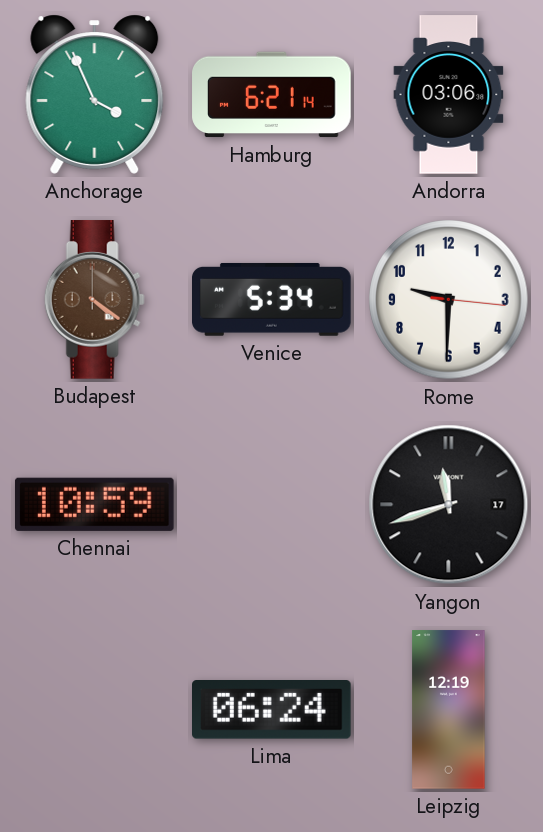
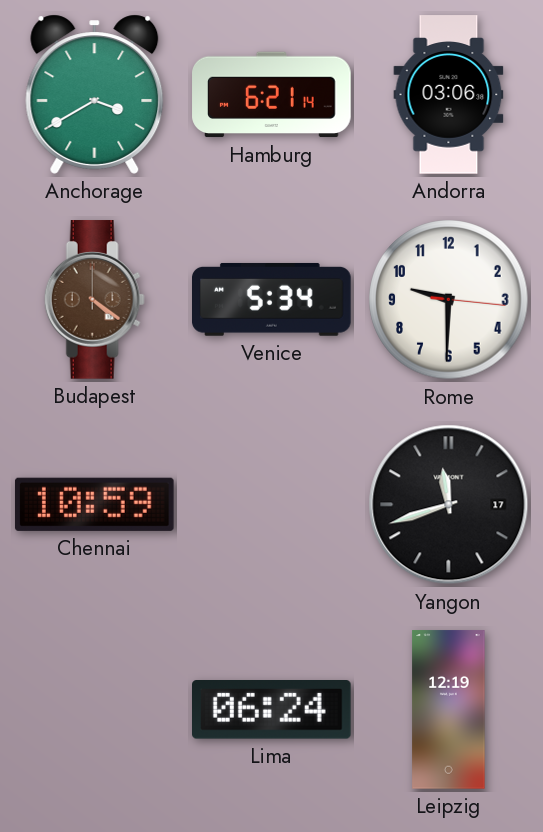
Anchorage: 3:56 -> 3:40
